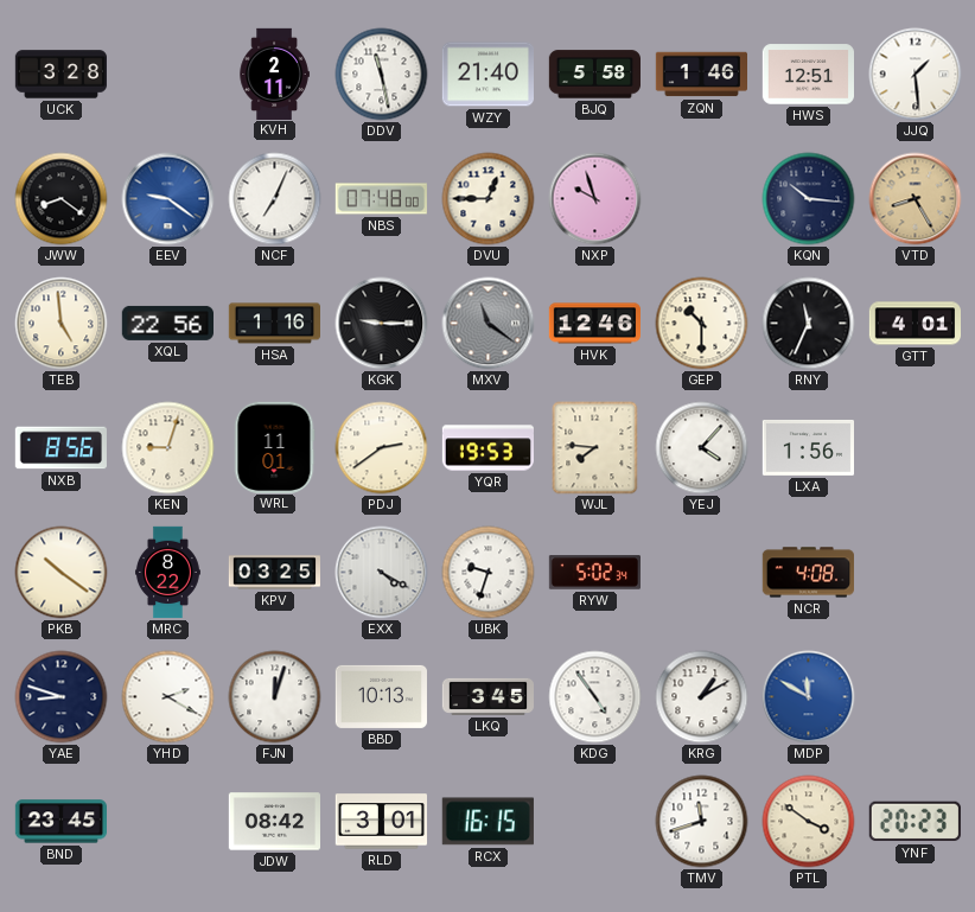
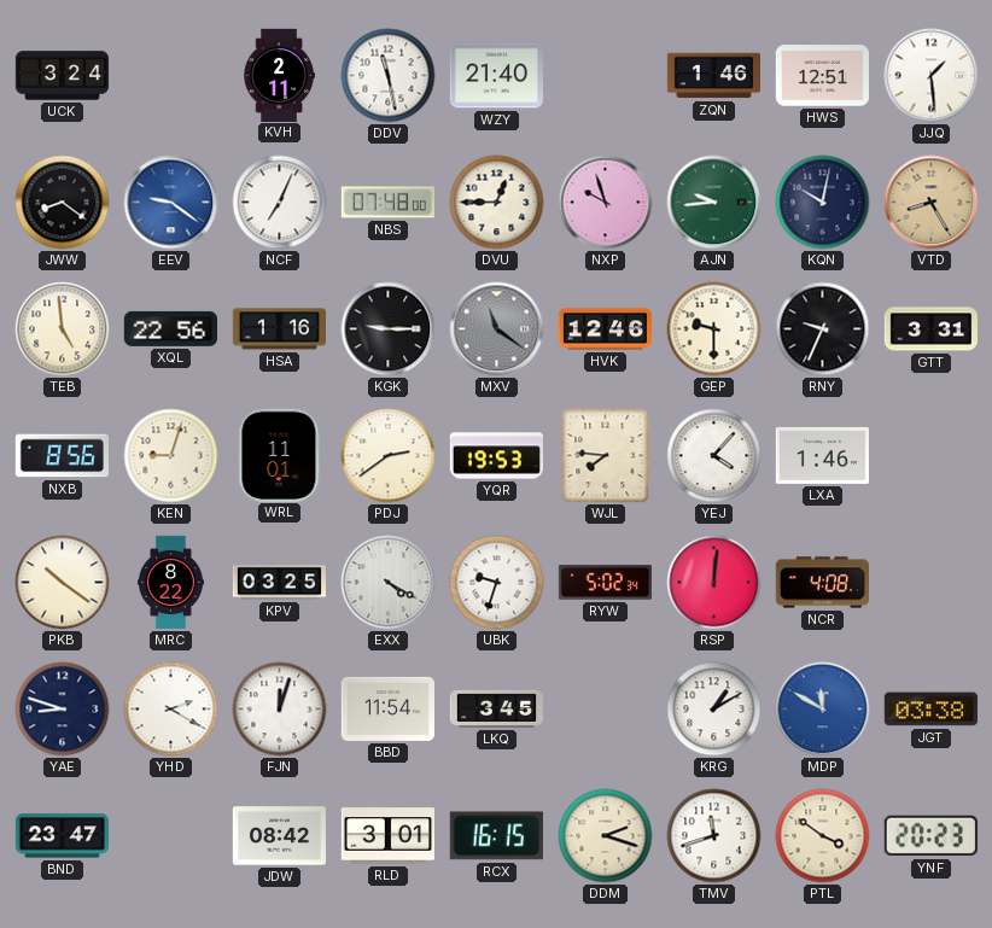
UCK: 3:28 -> 3:24
BJQ: 5:58 -> none
AJN: none -> 9:44
KQN: 10:16 -> 10:02
GEP: 10:30 -> 9:30
RNY: 11:34 -> 9:34
GTT: 4:01 -> 3:31
LXA: 1:56 -> 1:46
RSP: none -> 12:01
BBD: 10:13 -> 11:54
KDG: 4:54 -> none
JGT: none -> 03:38
BND: 23:45 -> 23:47
DDM: none -> 2:18
